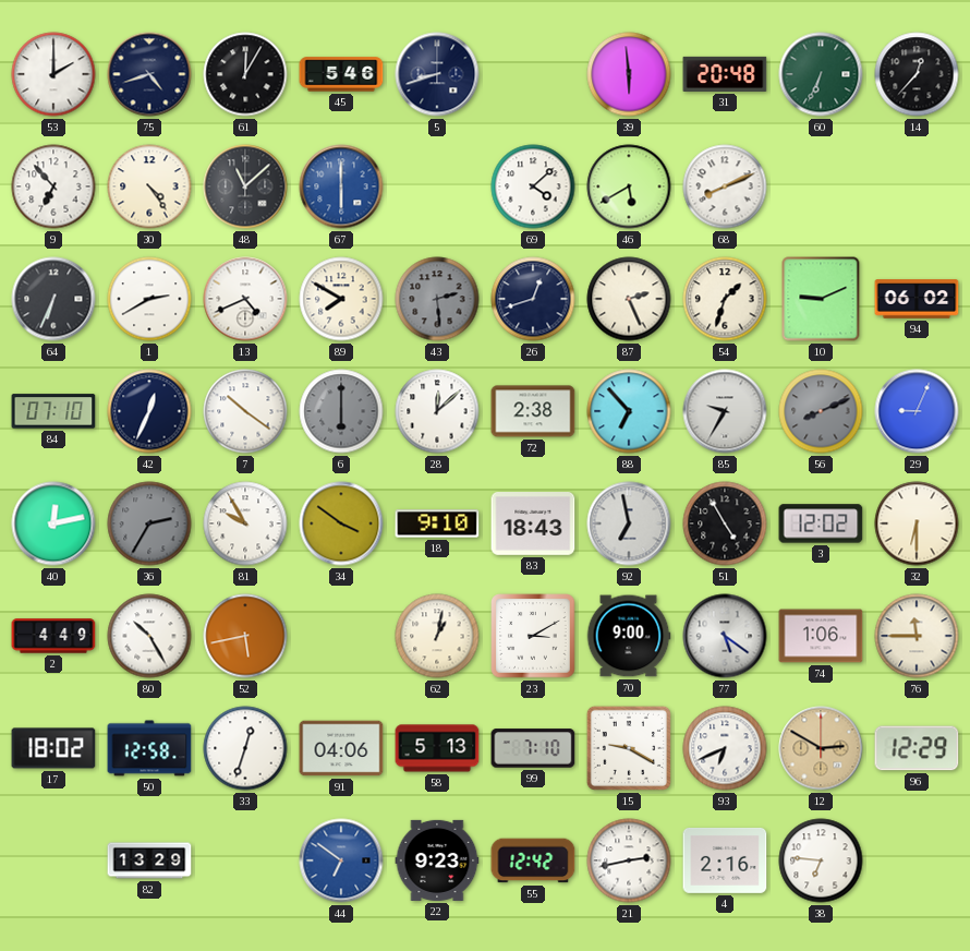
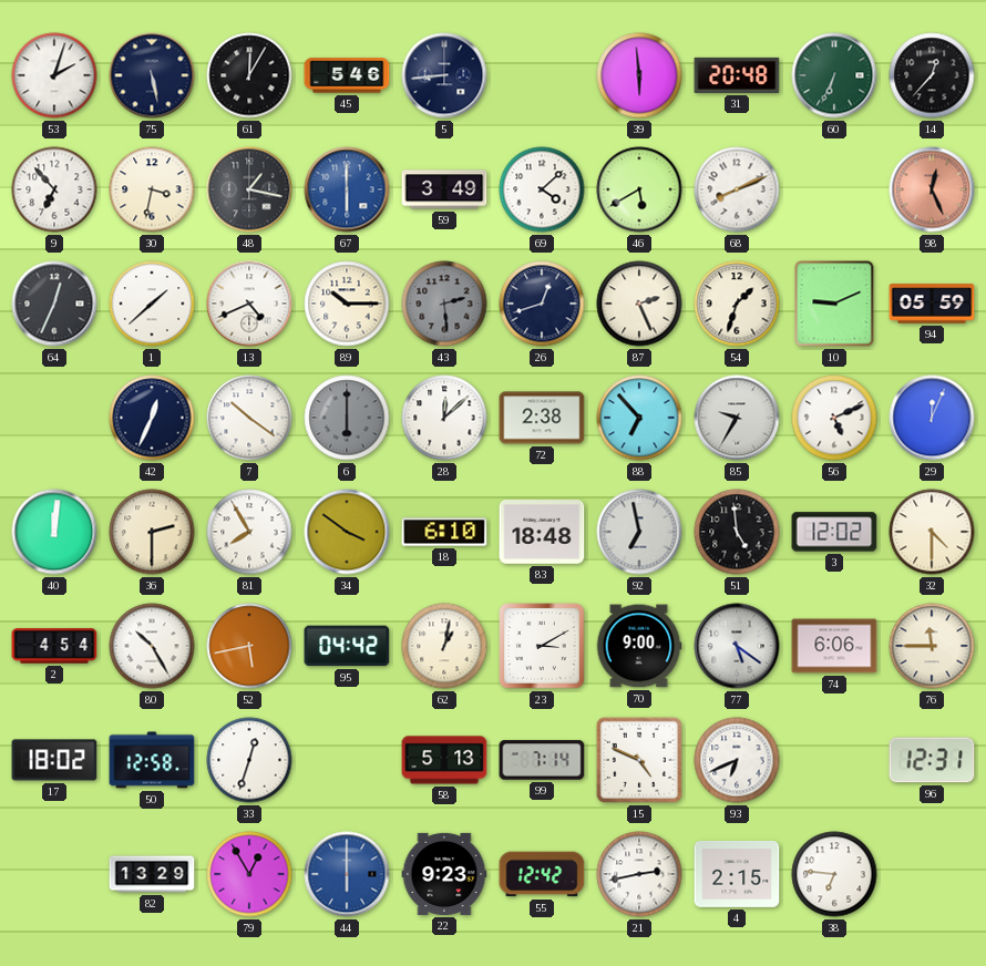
53: 2:00 -> 2:03
75: 4:42 -> 5:28
5: 8:42 -> 8:44
30: 4:24 -> 3:32
48: 11:08 -> 1:17
59: none -> 3:49
98: none -> 12:26
64: 6:34 -> 12:34
1: 2:40 -> 1:38
89: 7:50 -> 10:15
94: 06:02 -> 05:59
84: 07:10 -> none
56: 8:11 -> 5:11
56 dial: grey -> white
29: 9:04 -> 12:04
40: 12:13 -> 12:01
36: 2:35 -> 2:30
36 dial: grey -> cream
81: 9:55 -> 7:55
18: 9:10 -> 6:10
83: 18:43 -> 18:48
51: 4:55 -> 4:59
32: 6:30 -> 4:30
2: 4:49 -> 4:54
95: none -> 04:42
74: 1:06 -> 6:06
91: 04:06 -> none
99: 7:10 -> 7:14
15: 9:20 -> 4:49
12: 2:50 -> none
96: 12:29 -> 12:31
79: none -> 12:55
44: 6:51 -> 6:00
4: 2:16 -> 2:15
